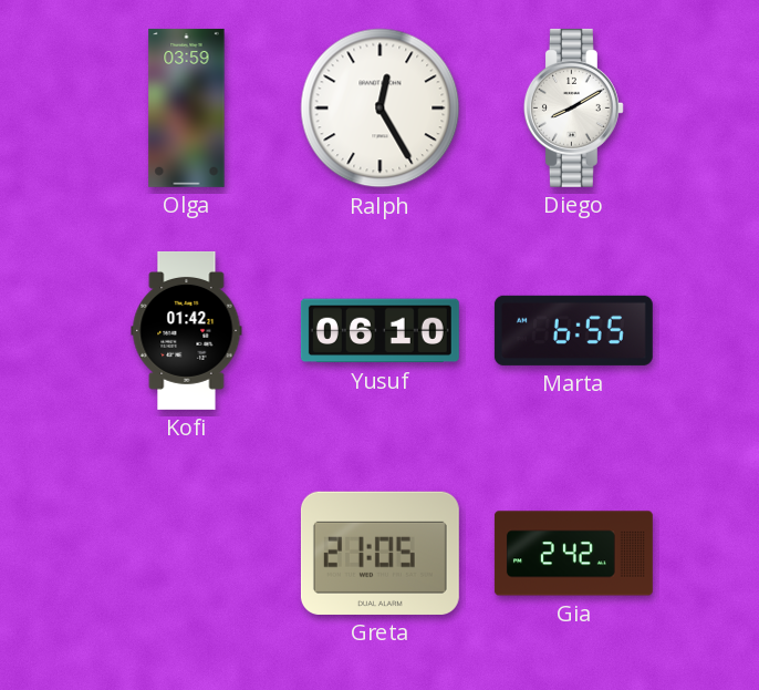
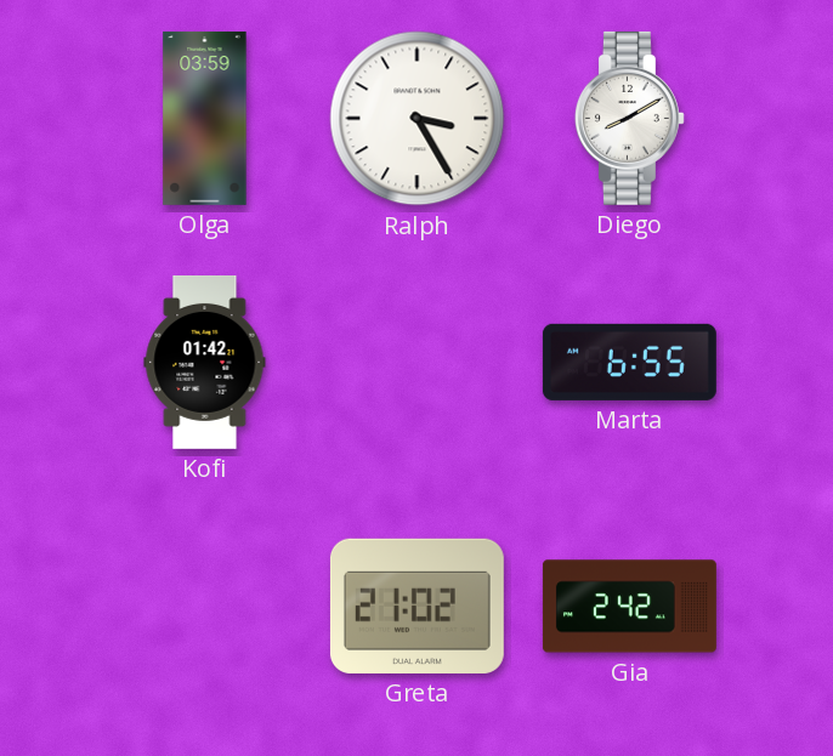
Ralph: 12:25 -> 3:25
Yusuf: 06:10 -> none
Greta: 21:05 -> 21:02
